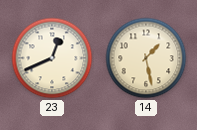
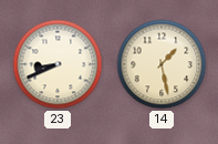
23: 12:41 -> 8:41
